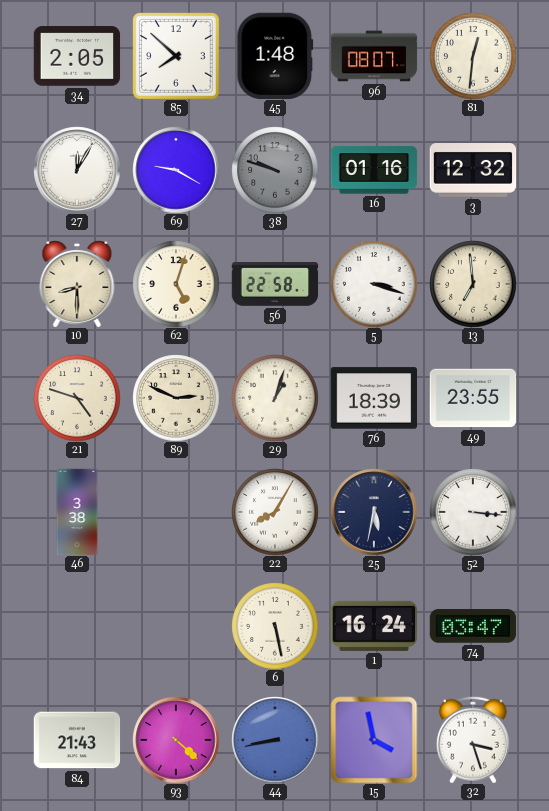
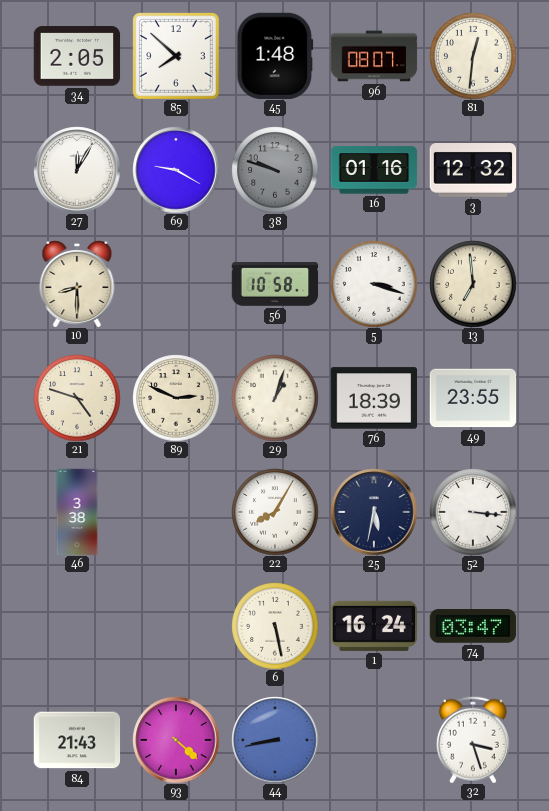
62: 5:03 -> none
56: 22:58 -> 10:58
15: 3:58 -> none
